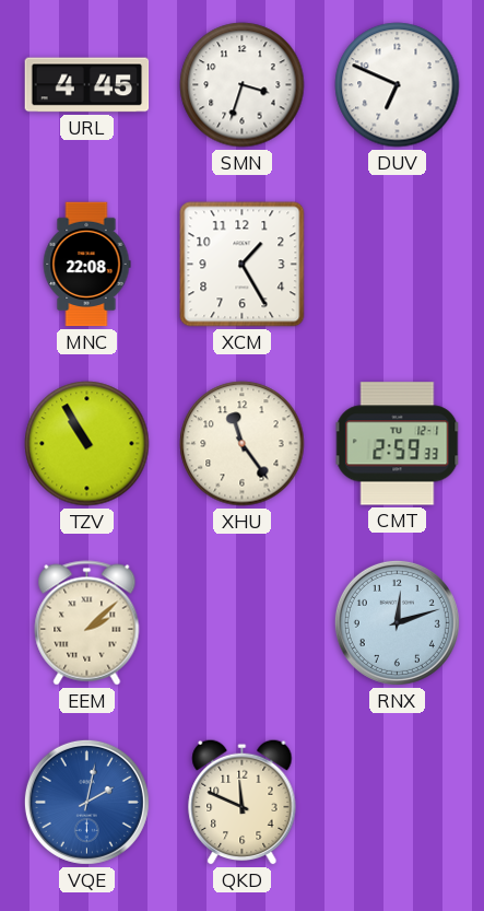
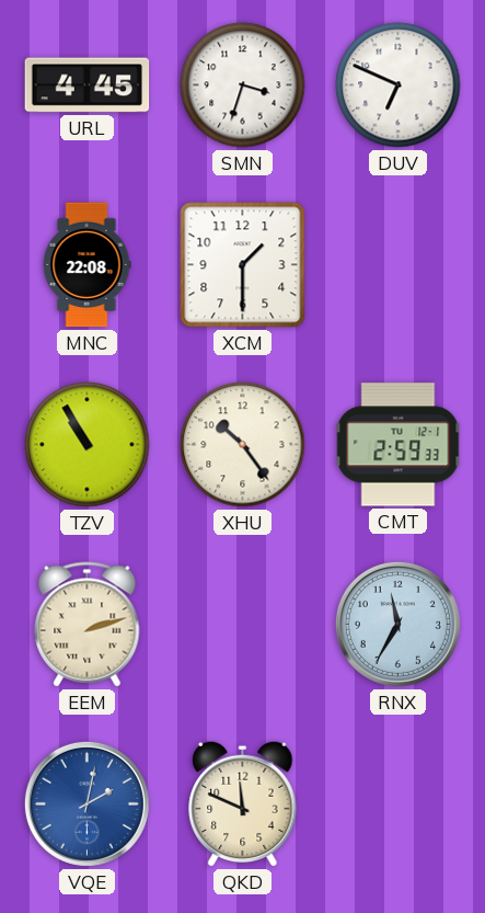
XCM: 1:25 -> 1:30
XHU: 11:24 -> 10:24
EEM: 2:08 -> 2:12
RNX: 12:12 -> 11:35
